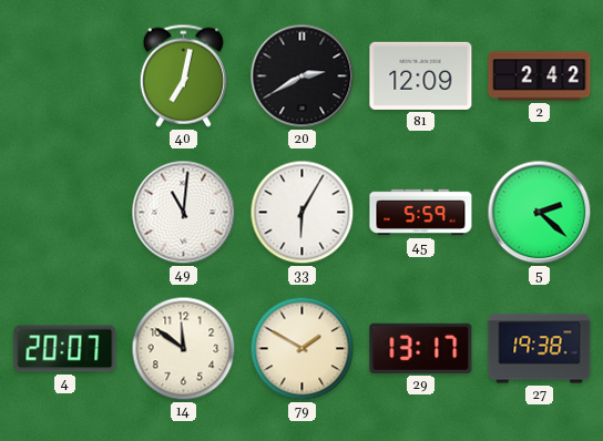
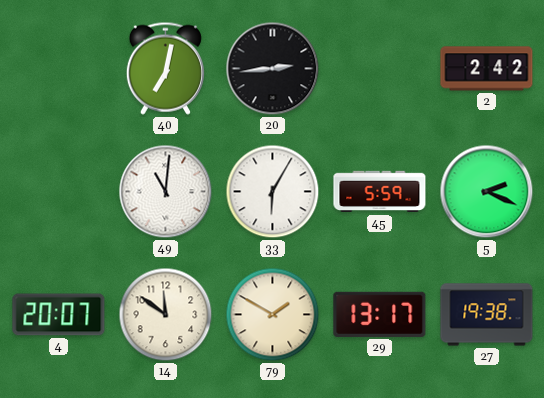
20: 2:40 -> 2:44
81: 12:09 -> none
5: 2:22 -> 2:19
